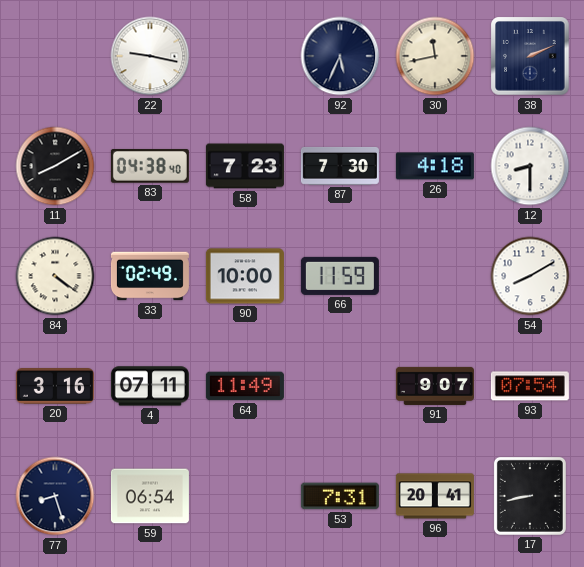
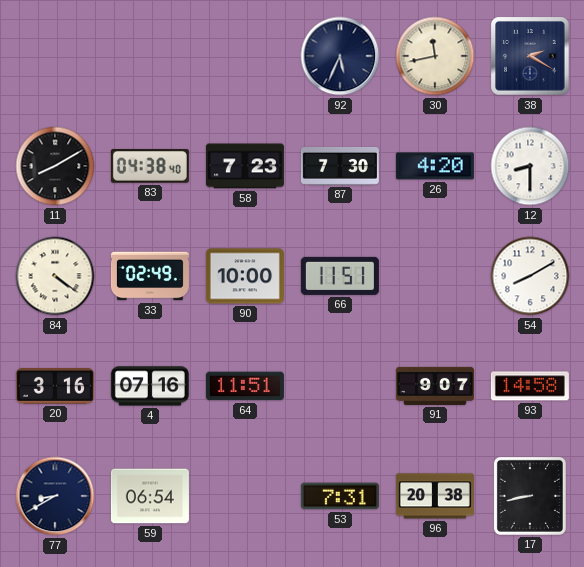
22: 9:17 -> none
38: 2:11 -> 2:20
26: 4:18 -> 4:20
66: 11:59 -> 11:51
4: 07:11 -> 07:16
64: 11:49 -> 11:51
93: 07:54 -> 14:58
77: 8:27 -> 8:40
96: 20:41 -> 20:38
